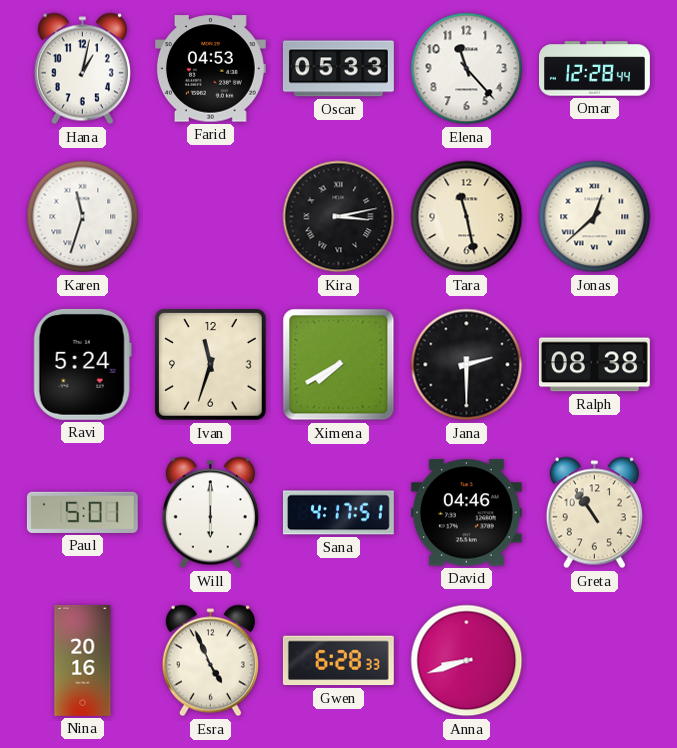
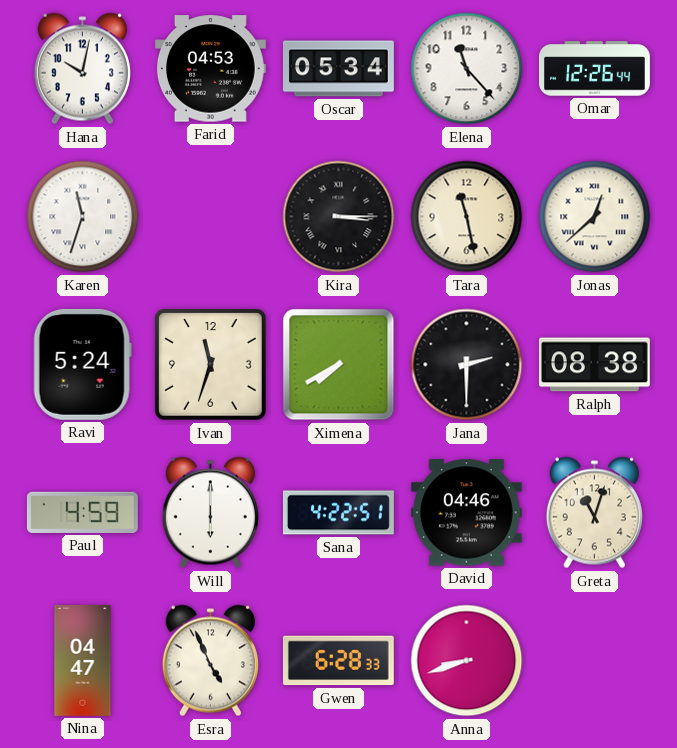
Hana: 1:02 -> 10:02
Oscar: 05:33 -> 05:34
Omar: 12:28 -> 12:26
Kira: 3:13 -> 3:15
Paul: 5:01 -> 4:59
Sana: 4:17 -> 4:22
Greta: 10:54 -> 11:03
Nina: 20:16 -> 04:47
